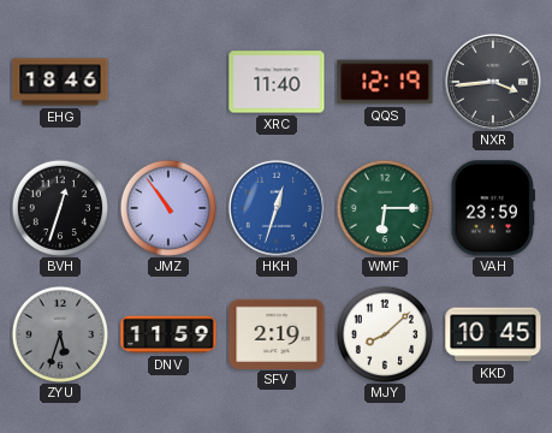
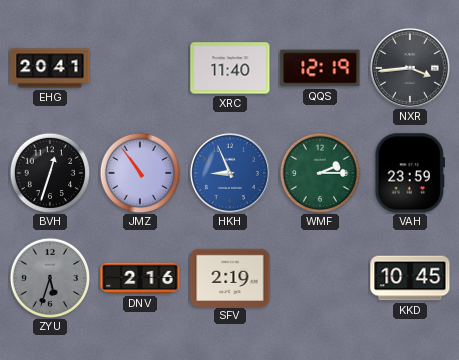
EHG: 18:46 -> 20:41
HKH: 12:33 -> 8:56
WMF: 6:15 -> 2:15
DNV: 11:59 -> 2:16
MJY: 8:08 -> none
